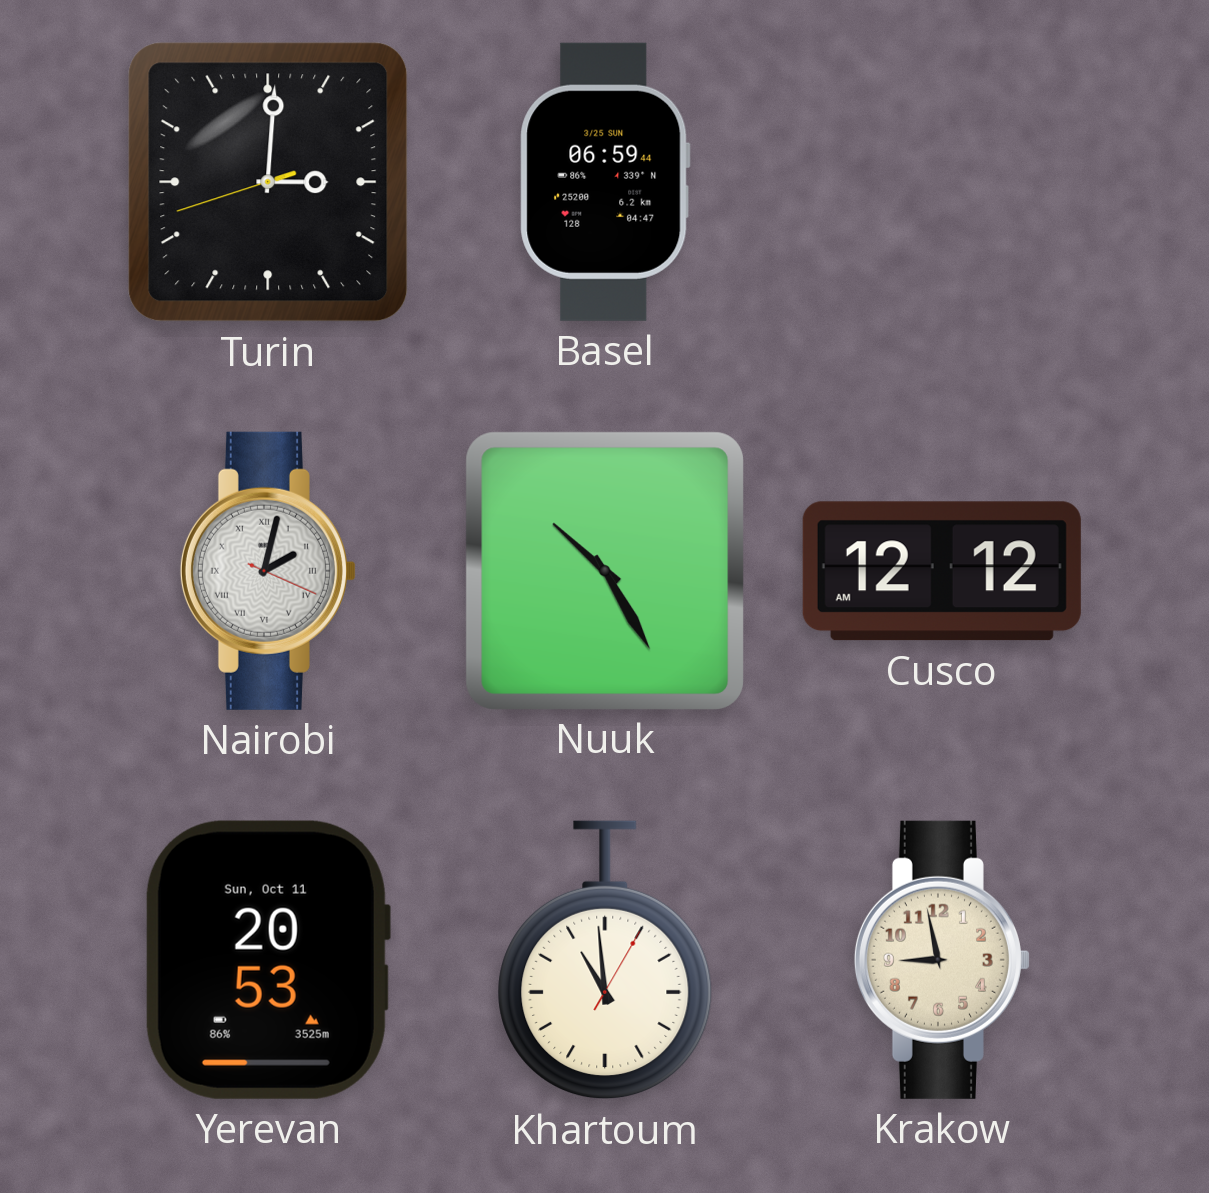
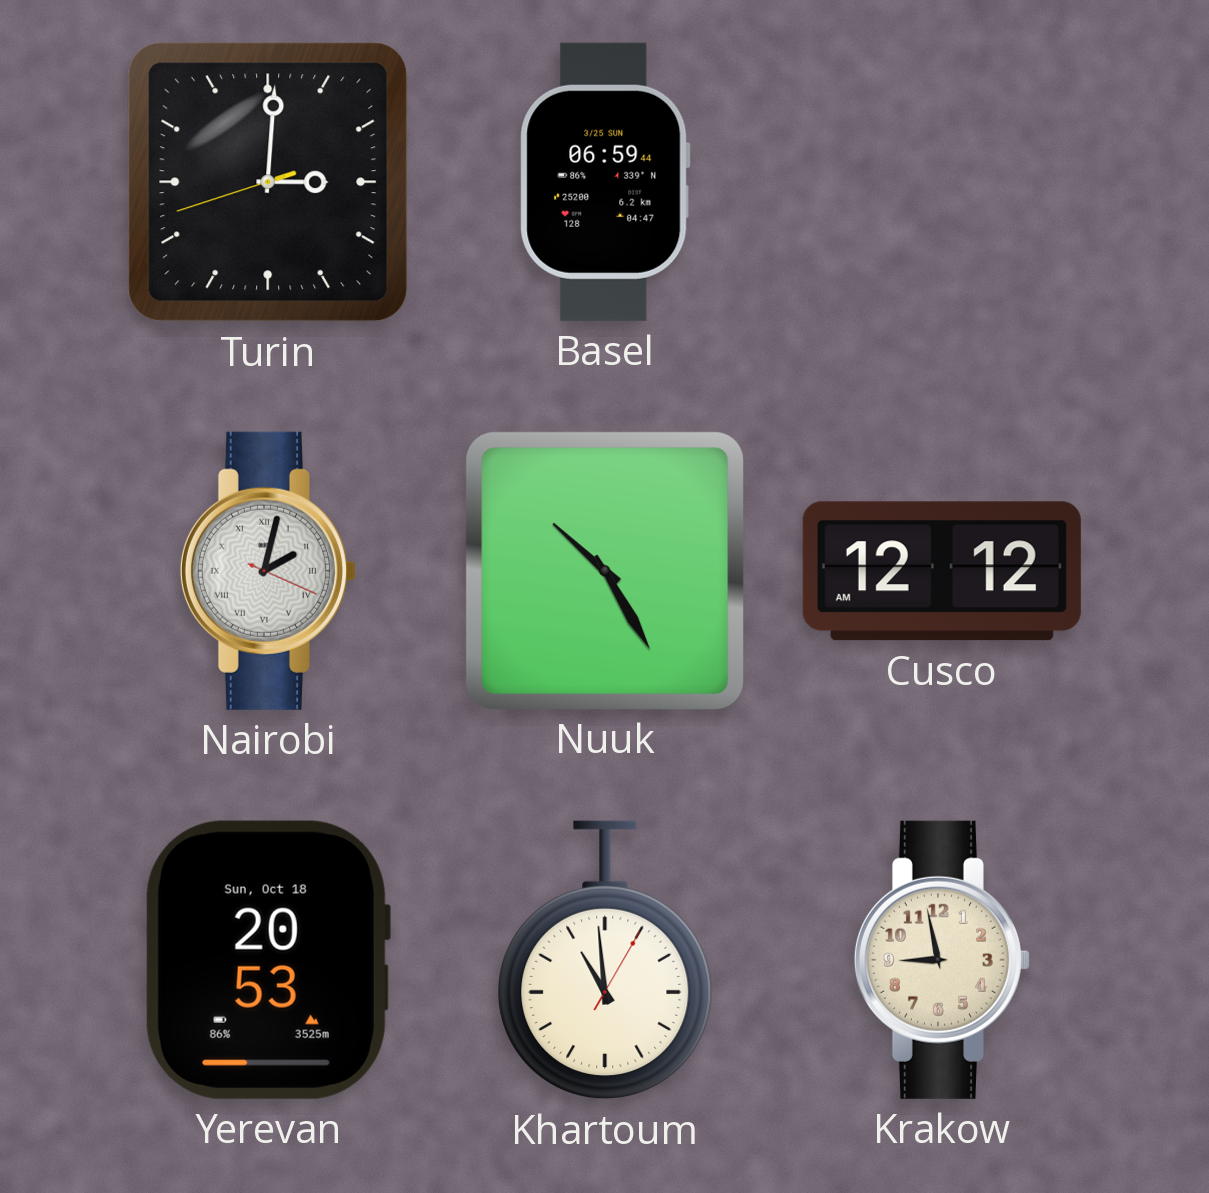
Yerevan date: Sun, Oct 11 -> Sun, Oct 18
